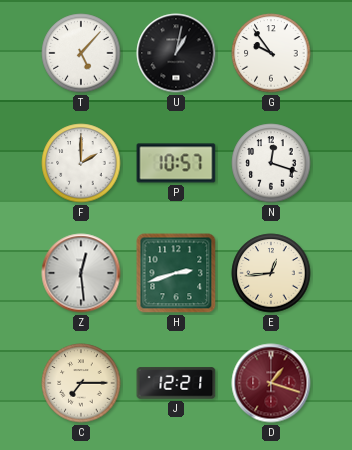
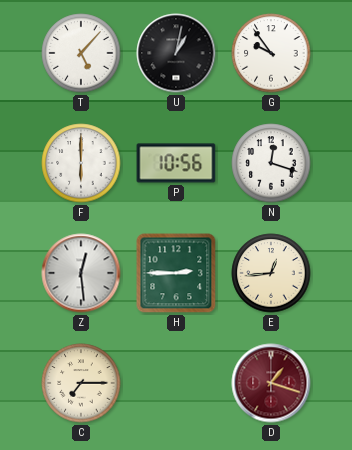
F: 2:00 -> 6:00
P: 10:57 -> 10:56
H: 2:42 -> 2:45
J: 12:21 -> none
